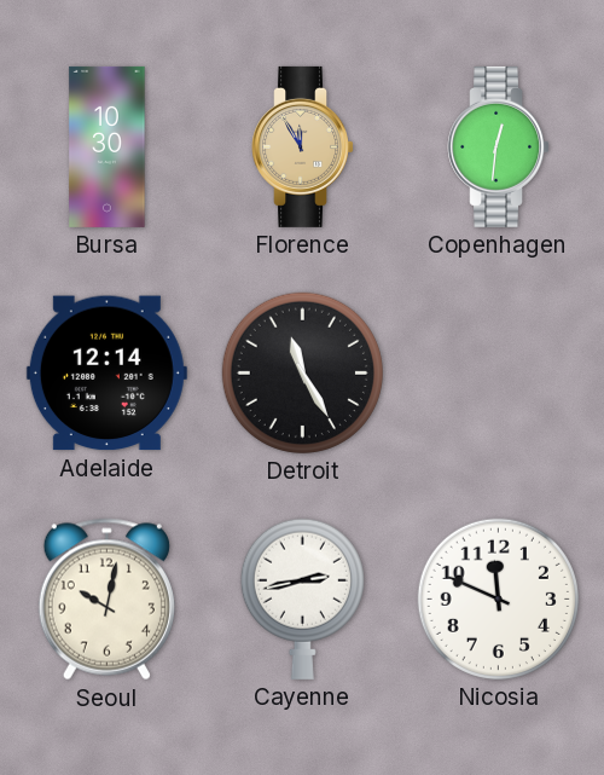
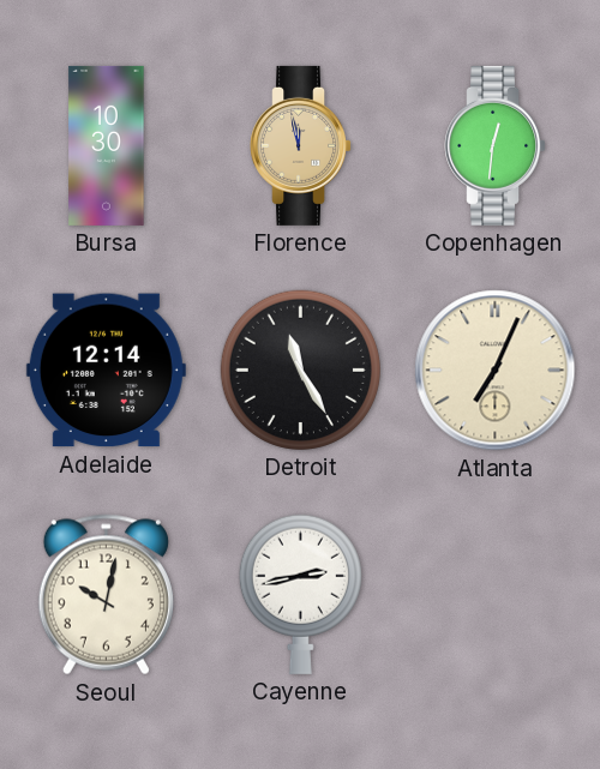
Florence: 11:55 -> 11:58
Atlanta: none -> 7:04
Nicosia: 11:49 -> none
